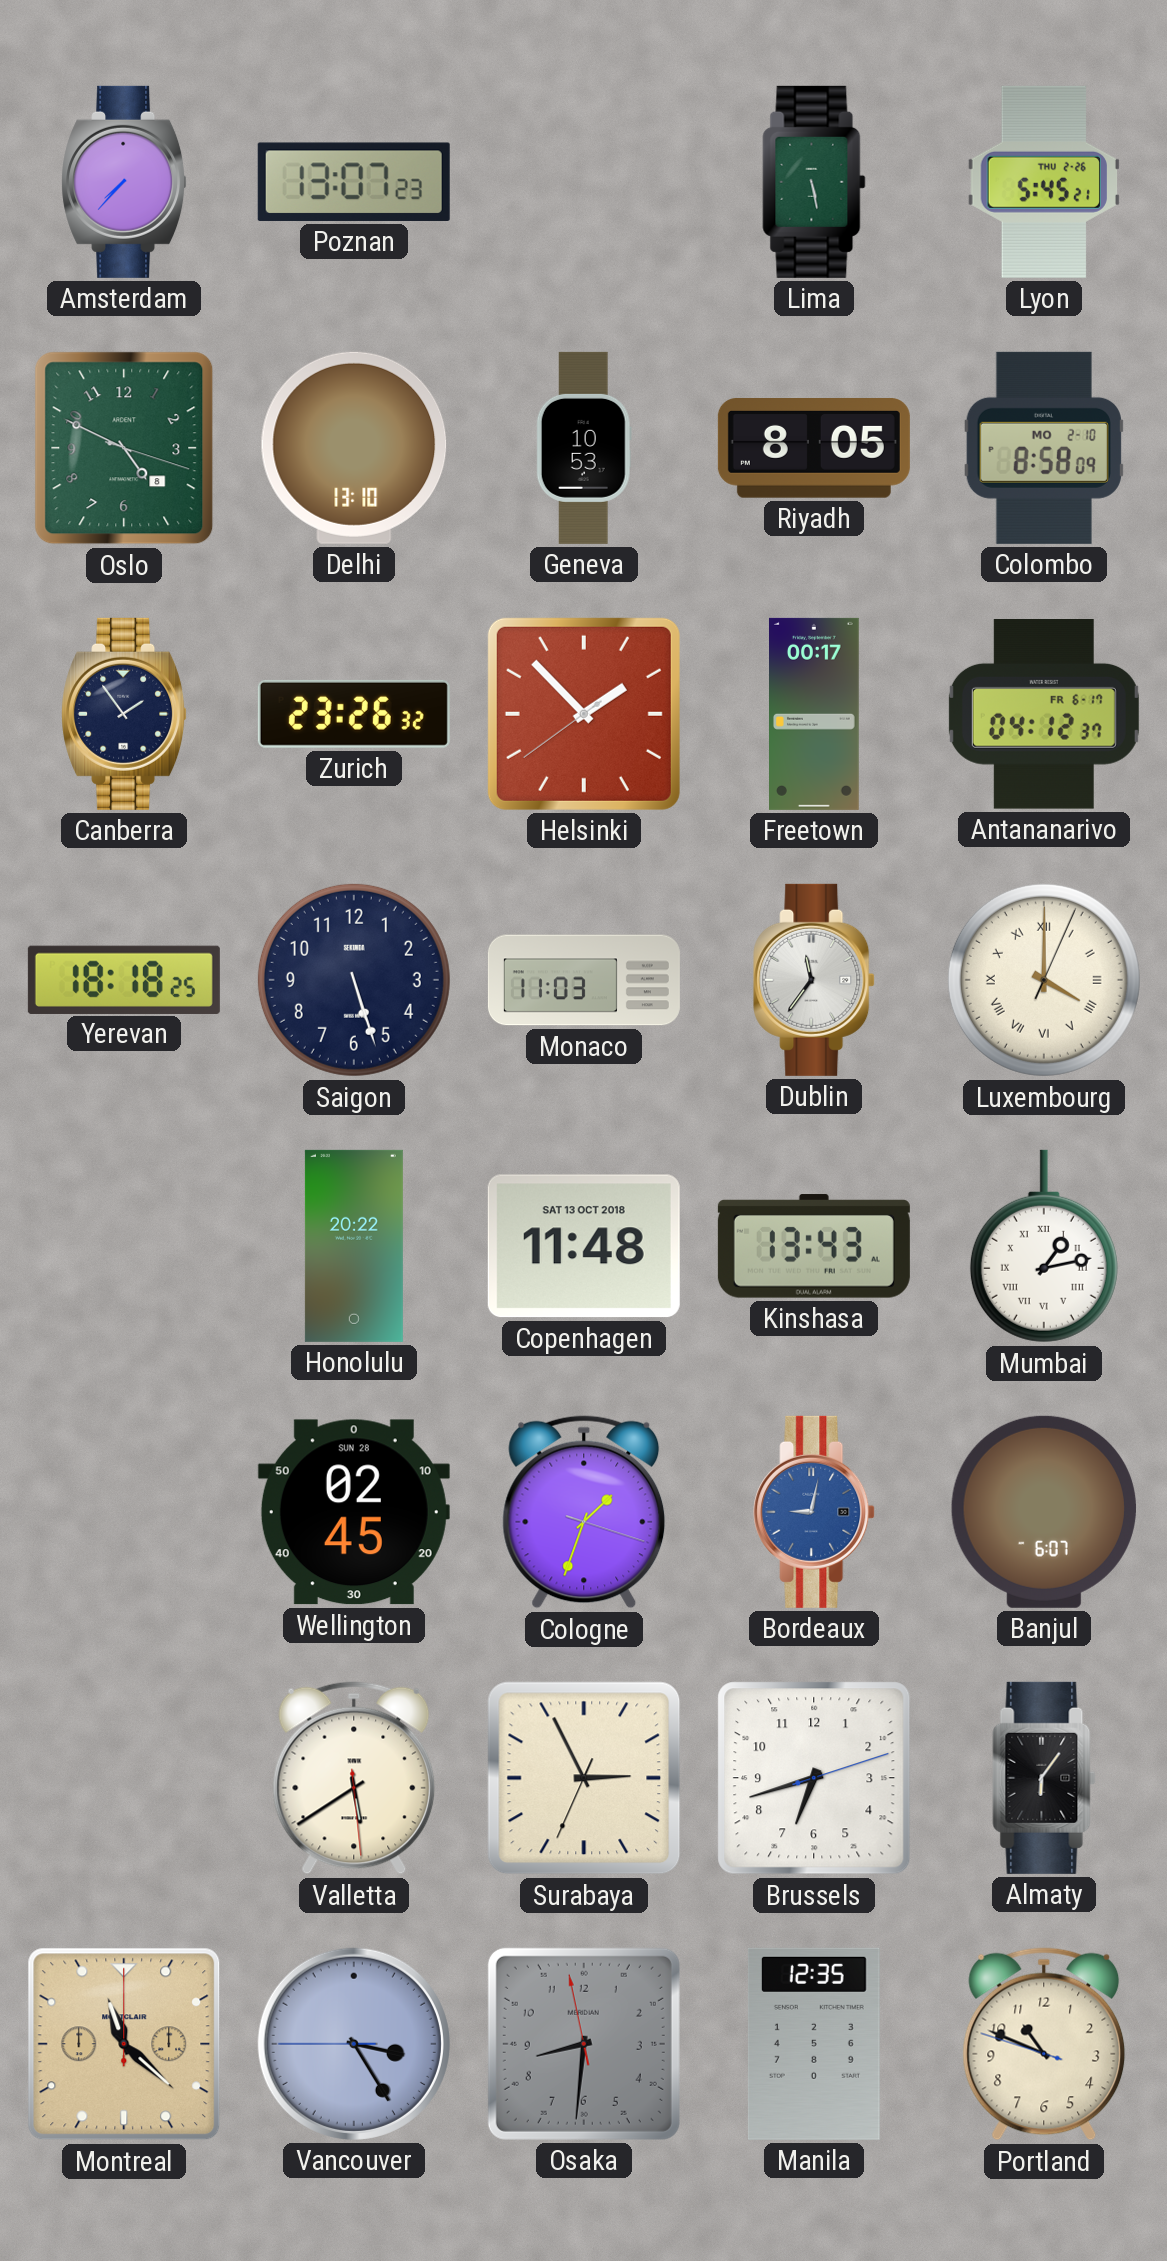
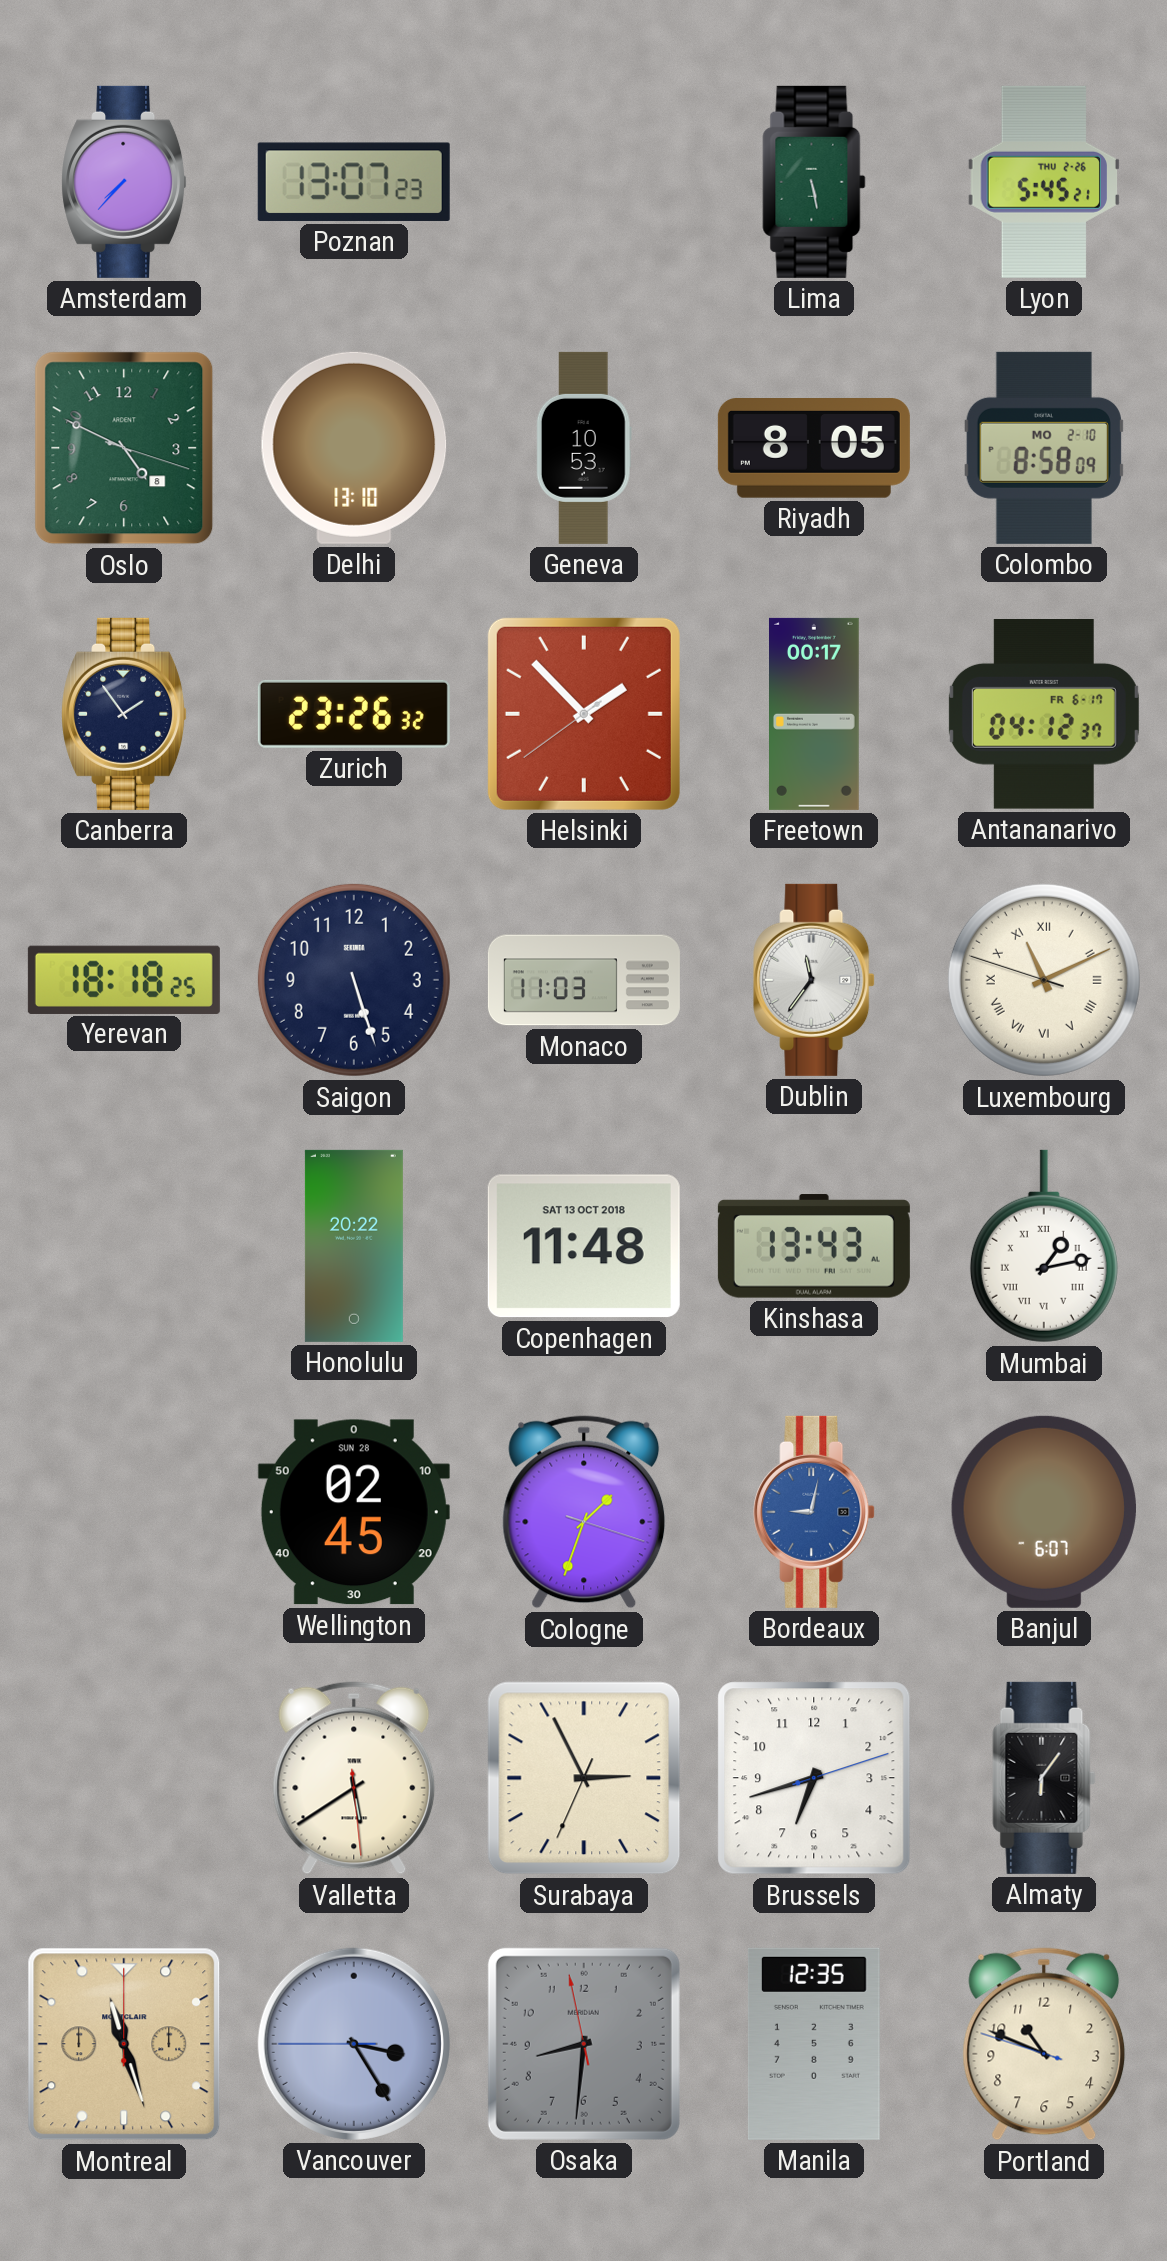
Luxembourg: 4:00 -> 11:10
Montreal: 11:22 -> 11:27
